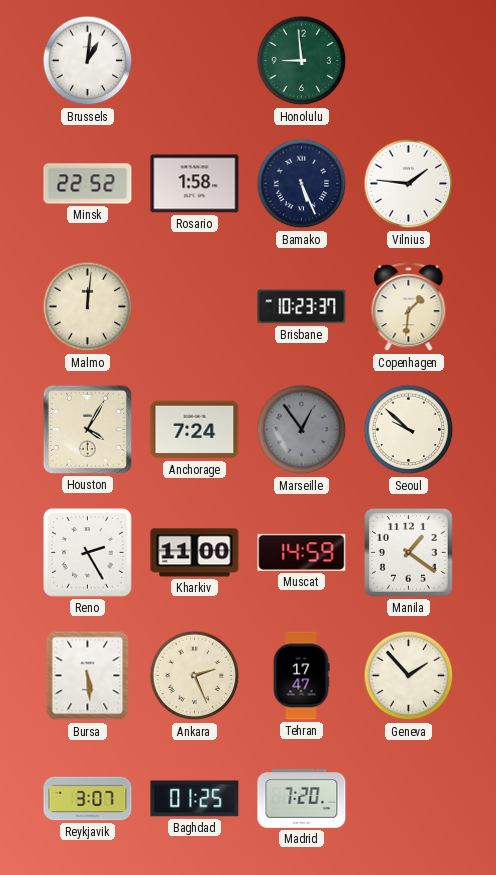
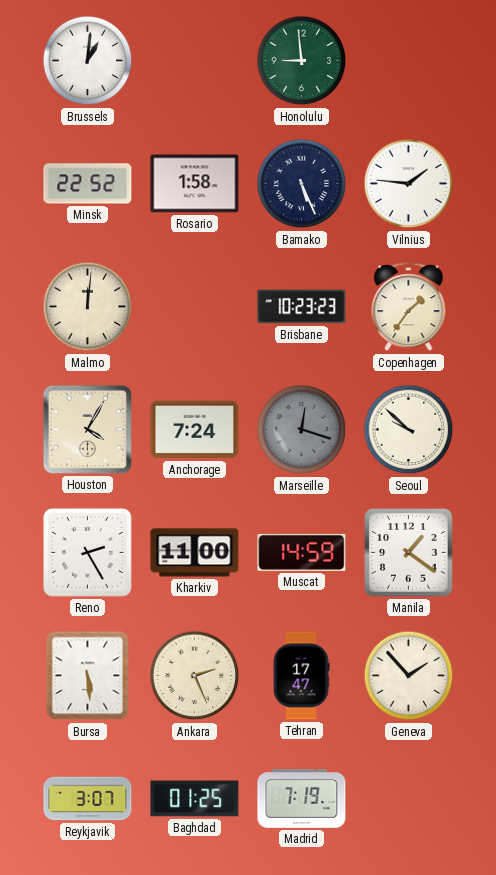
Brisbane: 10:23:37 -> 10:23:23
Copenhagen: 1:31 -> 1:36
Marseille: 12:54 -> 12:18
Madrid: 7:20 -> 7:19
